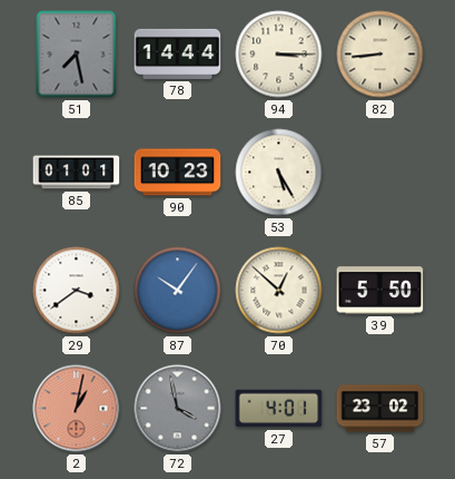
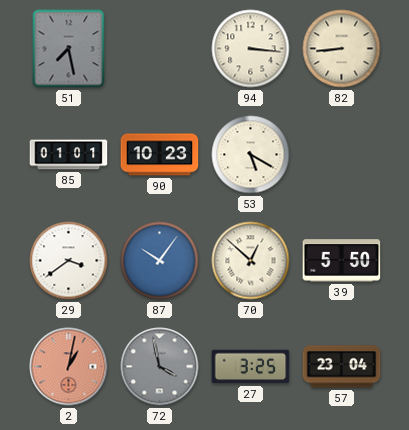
78: 14:44 -> none
94: 3:15 -> 3:16
53: 5:25 -> 5:20
27: 4:01 -> 3:25
57: 23:02 -> 23:04
